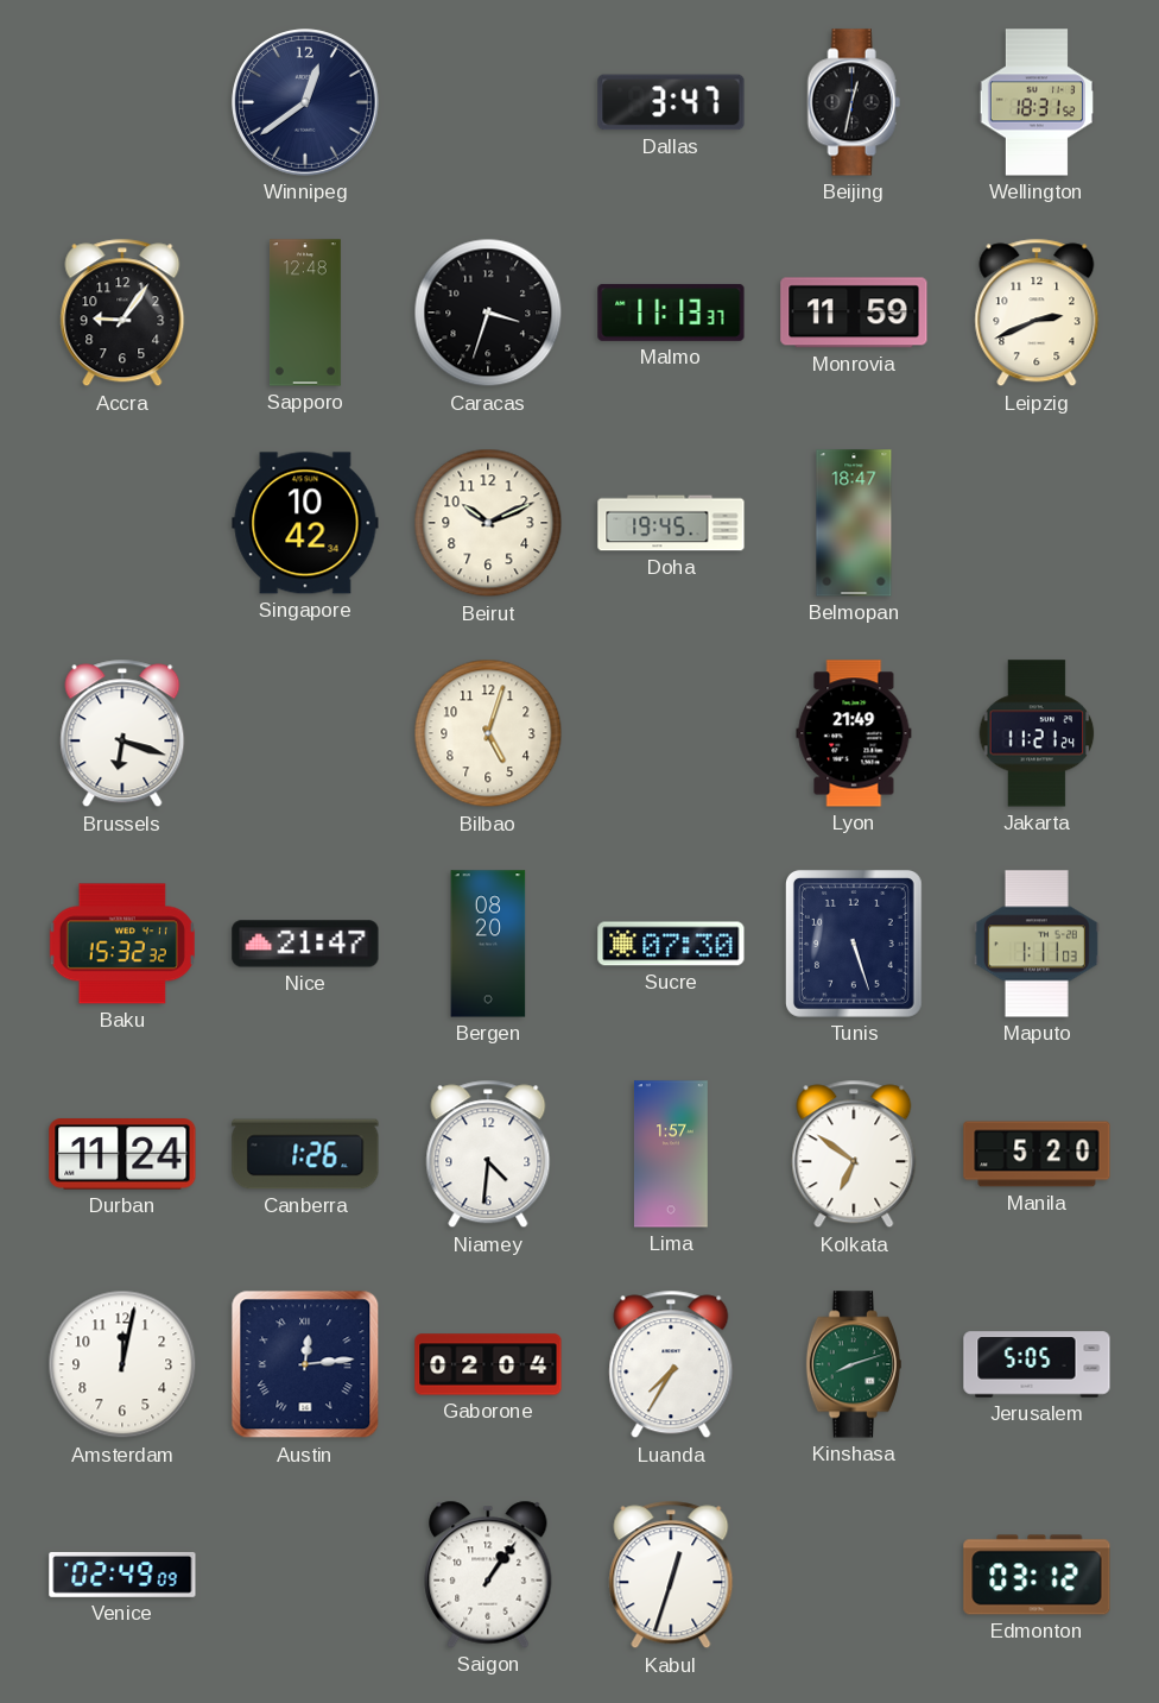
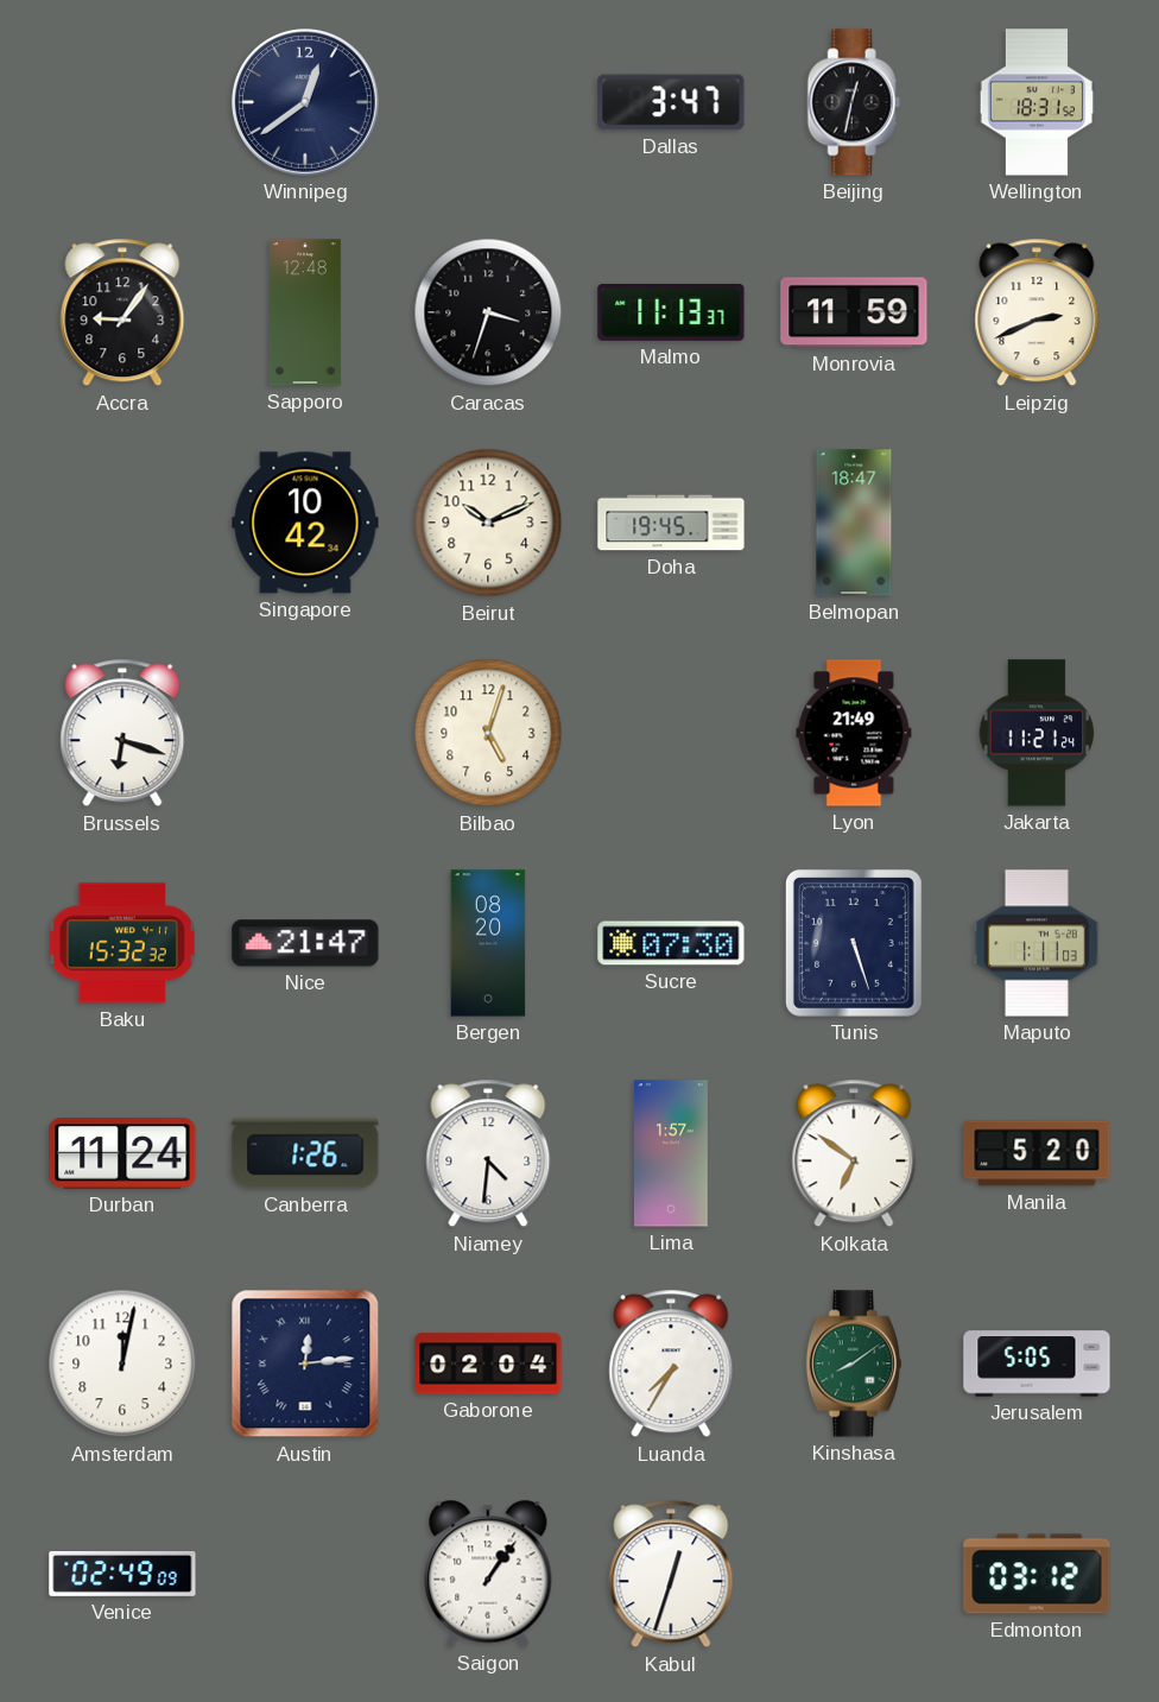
Kinshasa: 8:12 -> 8:09
